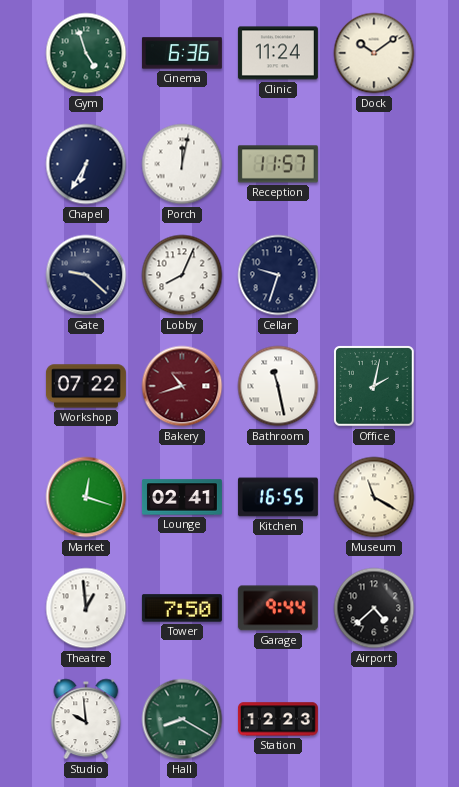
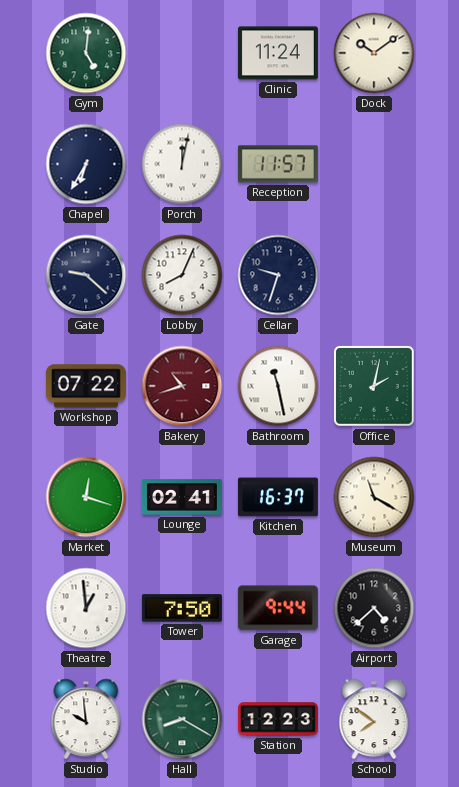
Gym: 4:57 -> 5:01
Cinema: 6:36 -> none
Kitchen: 16:55 -> 16:37
School: none -> 7:51
